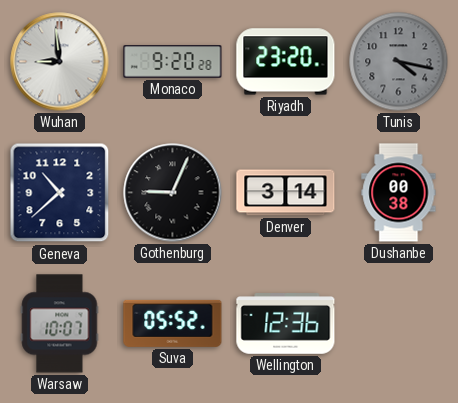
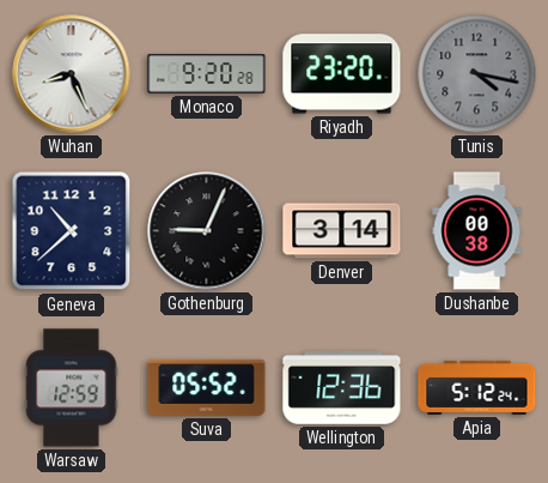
Wuhan: 8:59 -> 8:26
Warsaw: 10:07 -> 12:59
Apia: none -> 5:12
